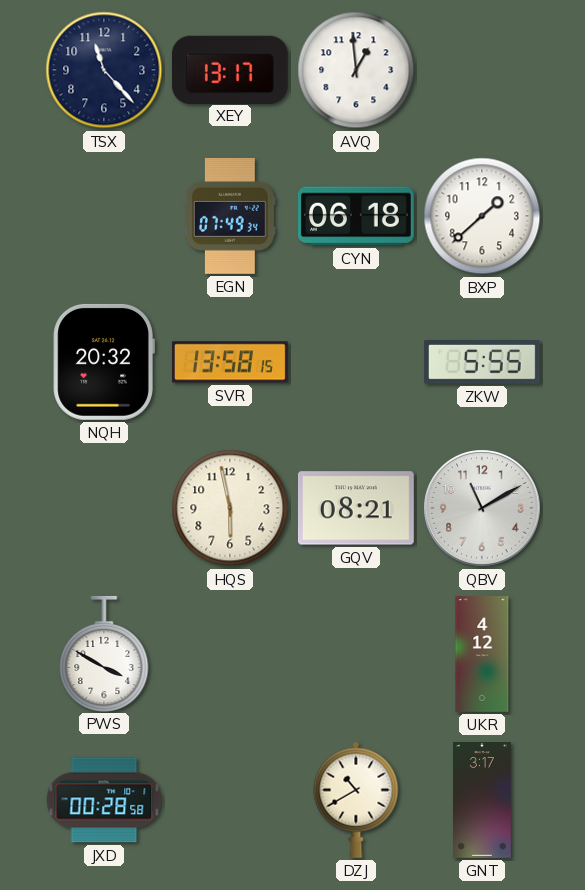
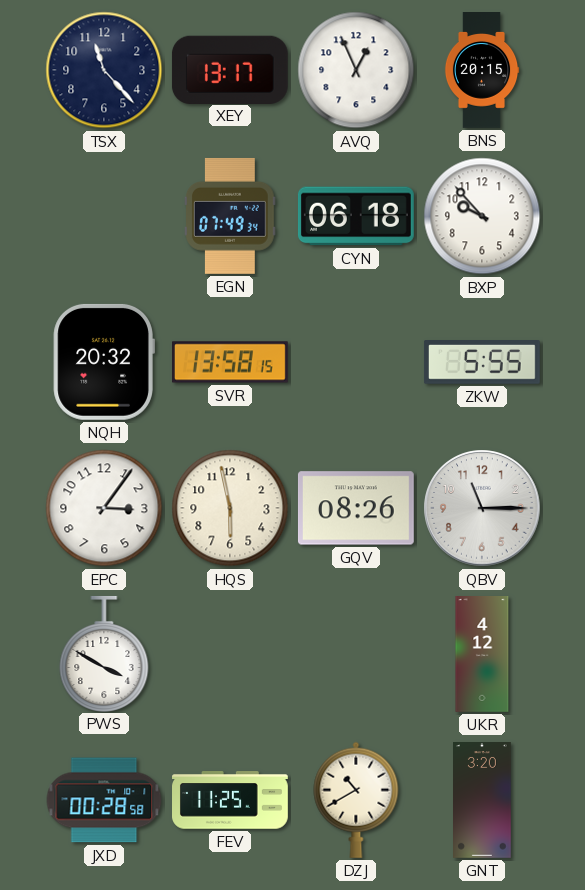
AVQ: 12:59 -> 12:56
BNS: none -> 20:15
BXP: 1:38 -> 9:53
EPC: none -> 3:06
GQV: 08:21 -> 08:26
QBV: 11:10 -> 11:15
FEV: none -> 11:25
GNT: 3:17 -> 3:20
